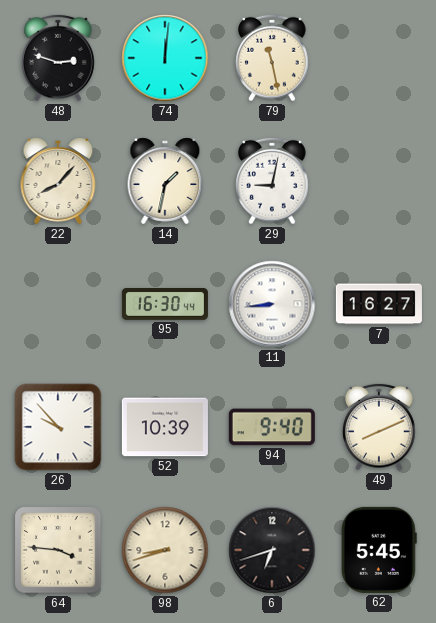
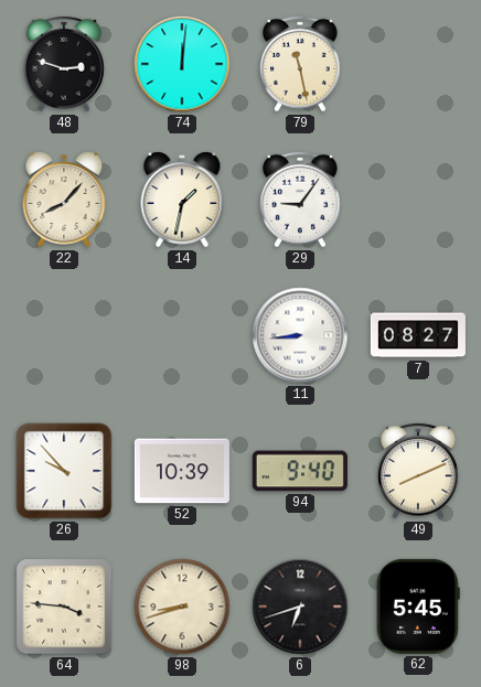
29: 9:02 -> 9:06
95: 16:30 -> none
7: 16:27 -> 08:27
